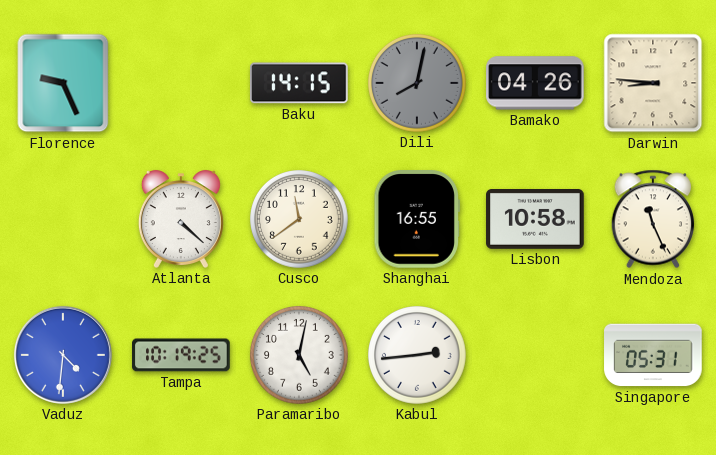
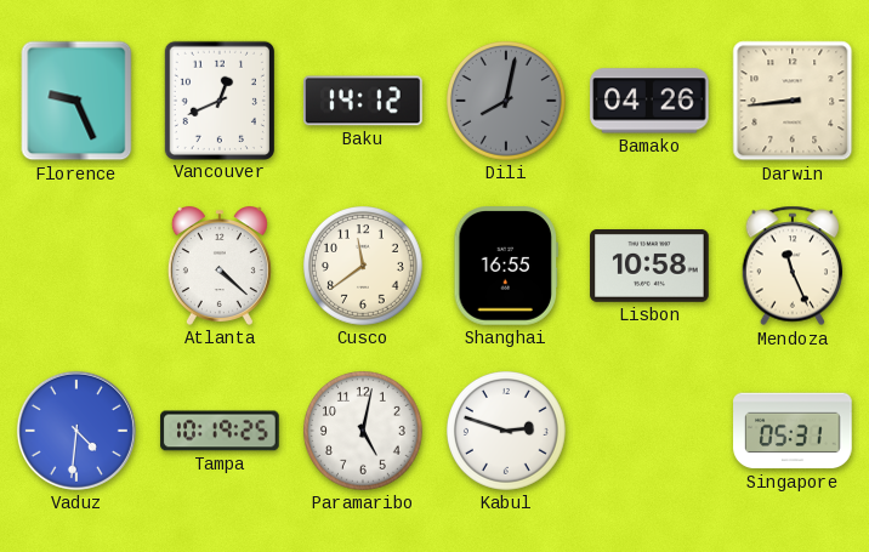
Vancouver: none -> 12:41
Baku: 14:15 -> 14:12
Darwin: 8:46 -> 8:44
Kabul: 2:44 -> 2:48
